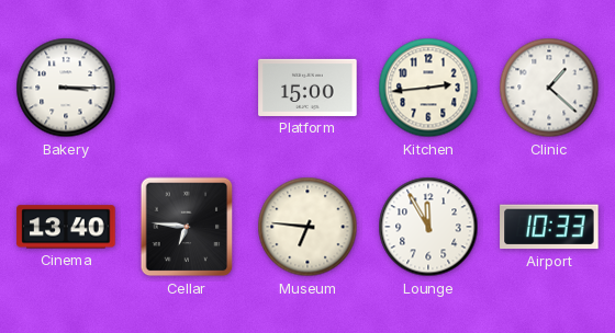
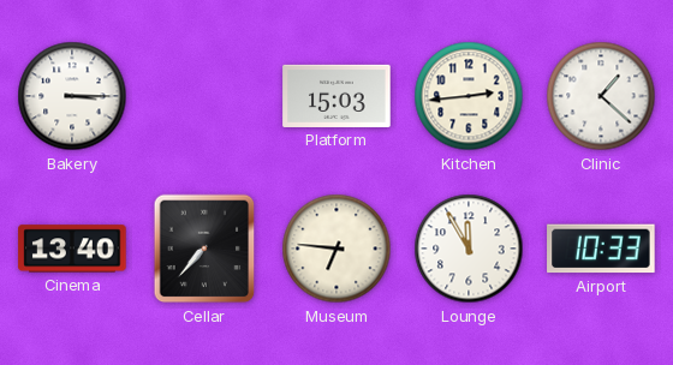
Platform: 15:00 -> 15:03
Cellar: 6:46 -> 7:37
